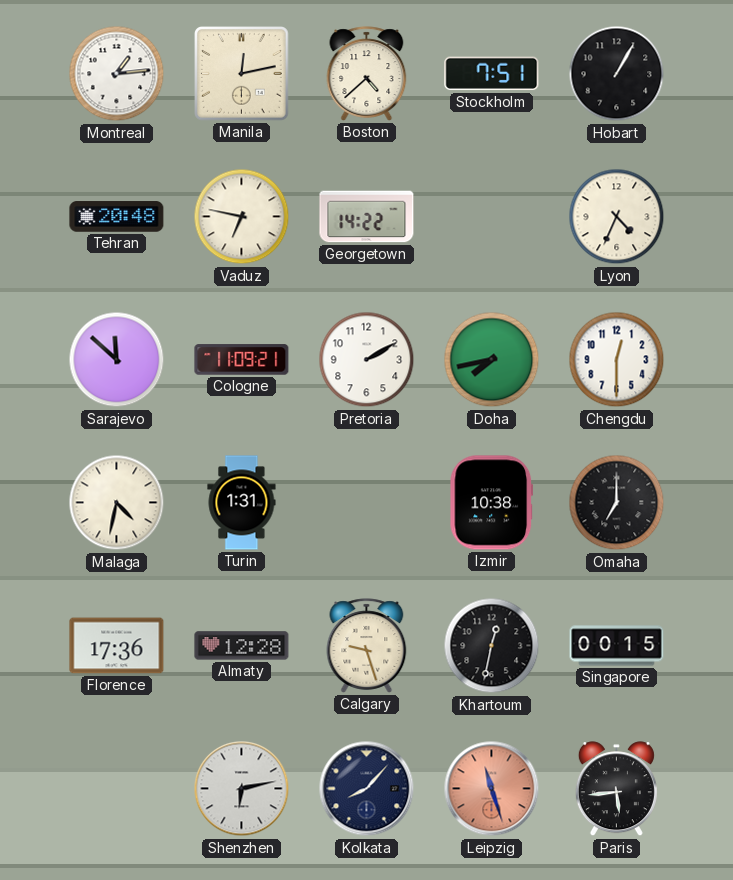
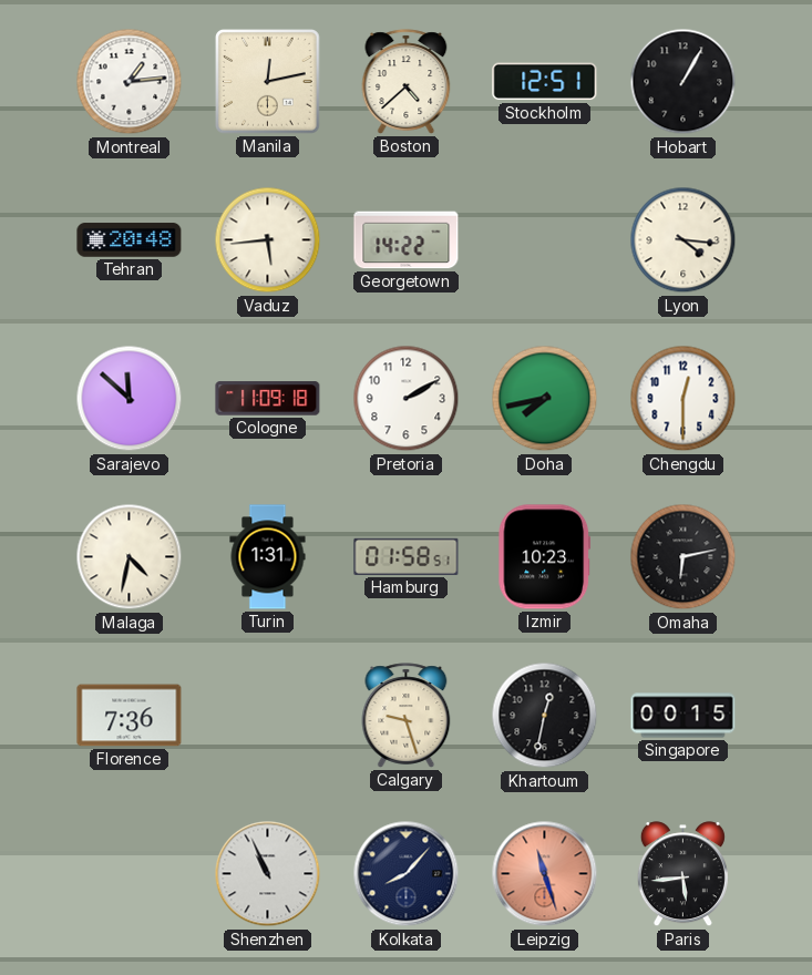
Stockholm: 7:51 -> 12:51
Vaduz: 6:47 -> 5:44
Lyon: 4:34 -> 4:16
Cologne: 11:09:21 -> 11:09:18
Hamburg: none -> 01:58
Izmir: 10:38 -> 10:23
Omaha: 7:00 -> 6:13
Florence: 17:36 -> 7:36
Almaty: 12:28 -> none
Shenzhen: 6:13 -> 10:56
